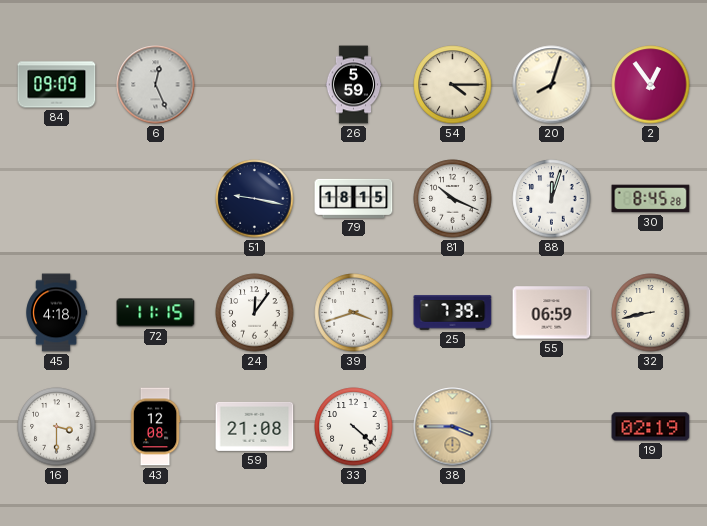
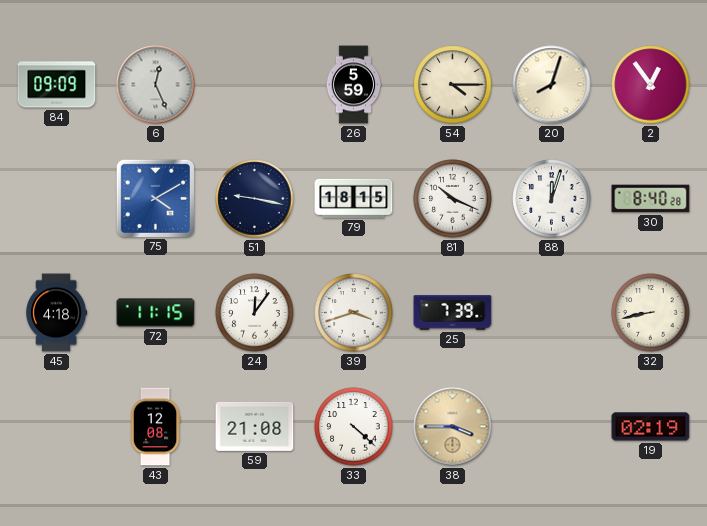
75: none -> 4:10
30: 8:45 -> 8:40
55: 06:59 -> none
16: 3:30 -> none
